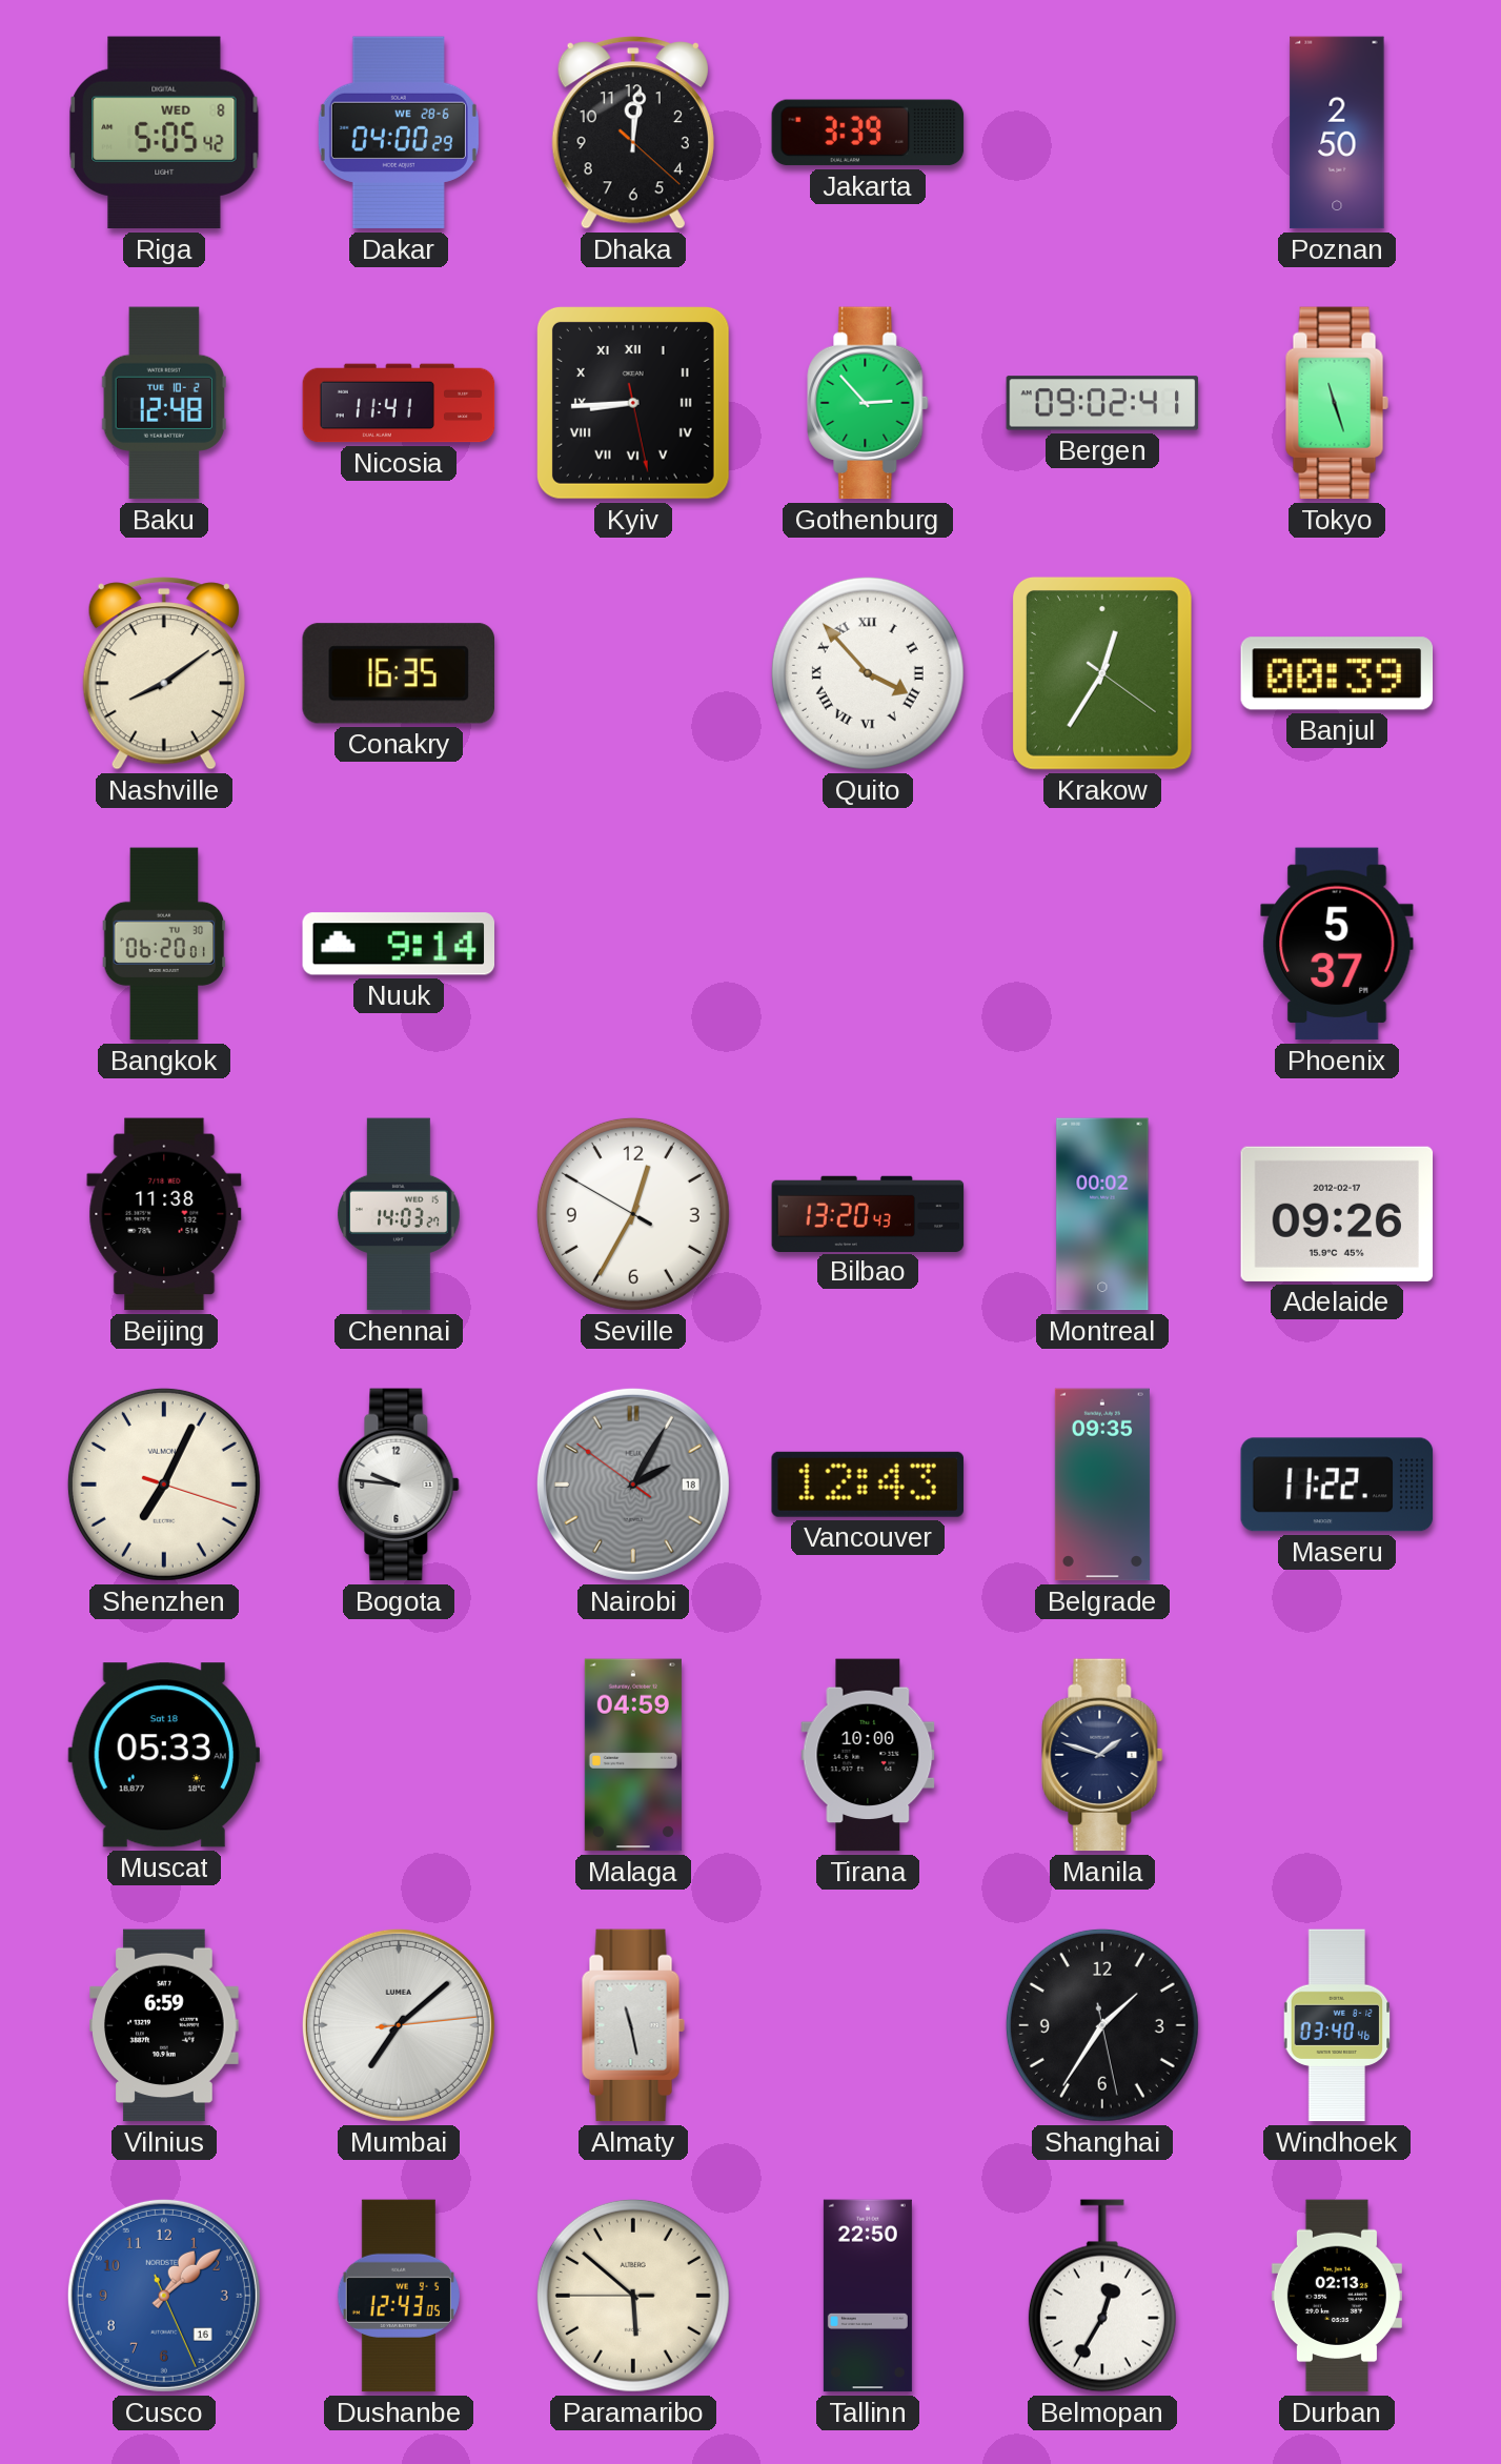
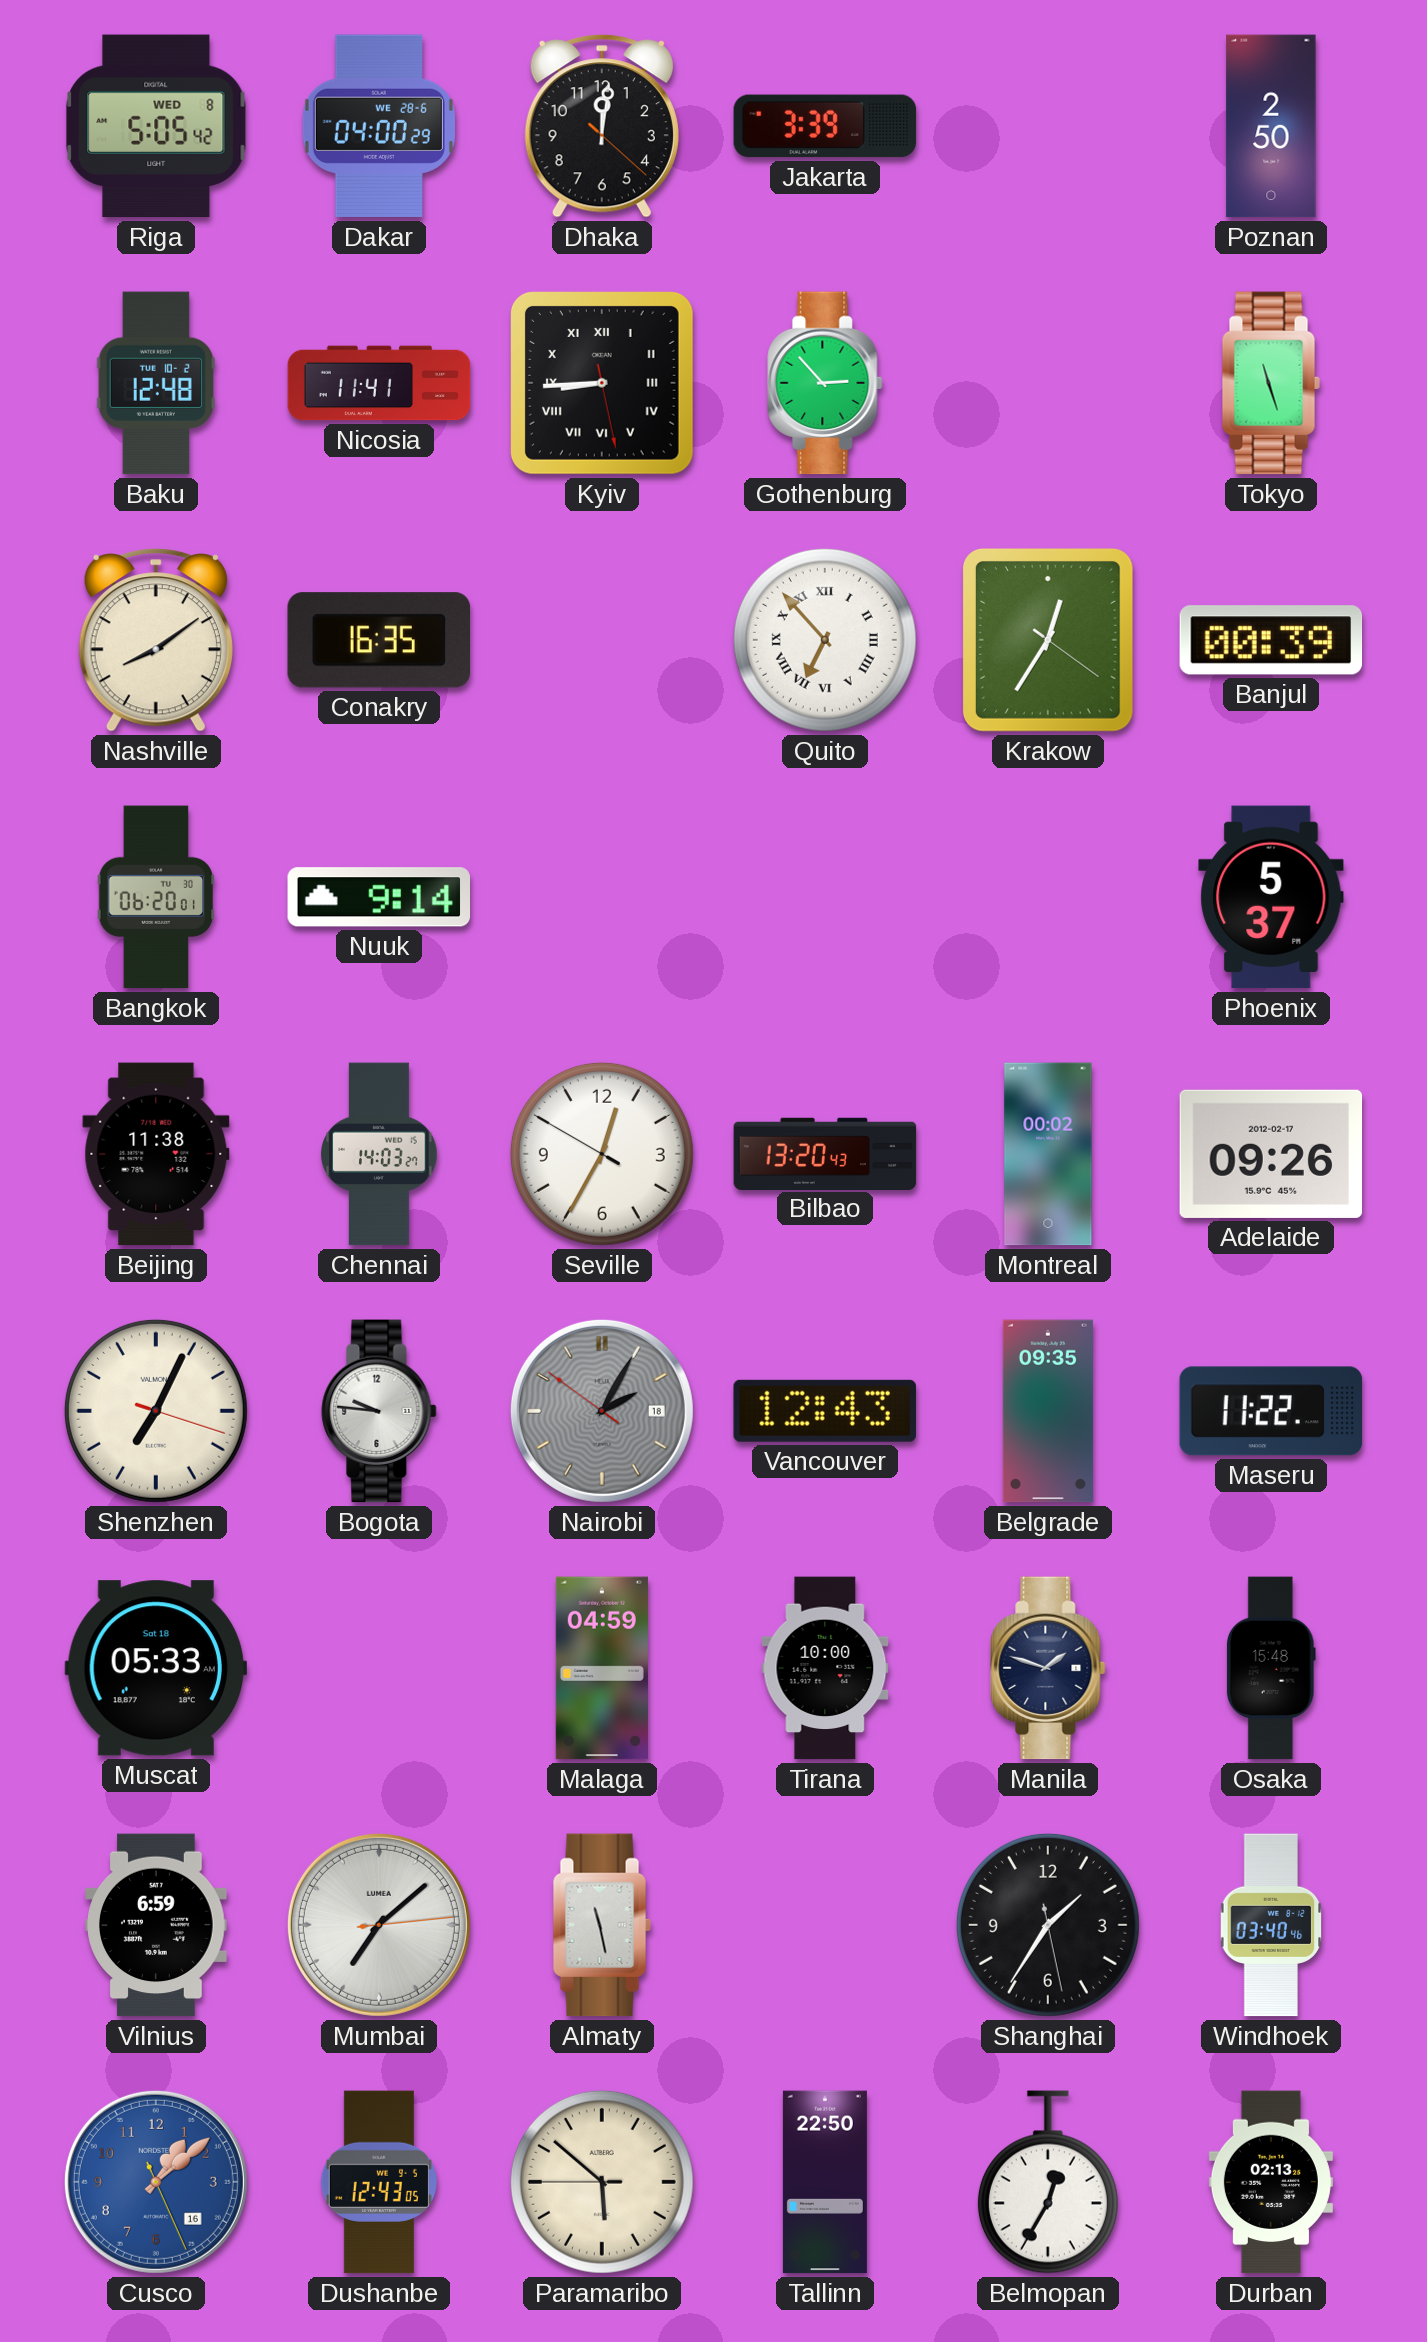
Bergen: 09:02 -> none
Quito: 3:53 -> 6:53
Osaka: none -> 15:48
